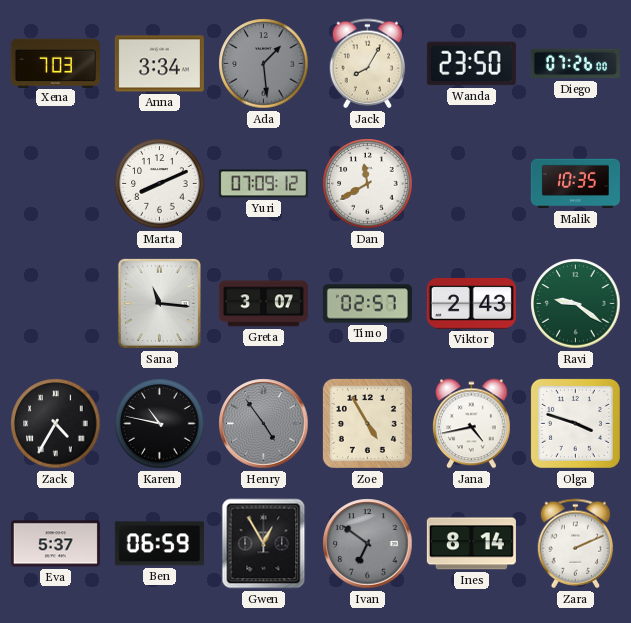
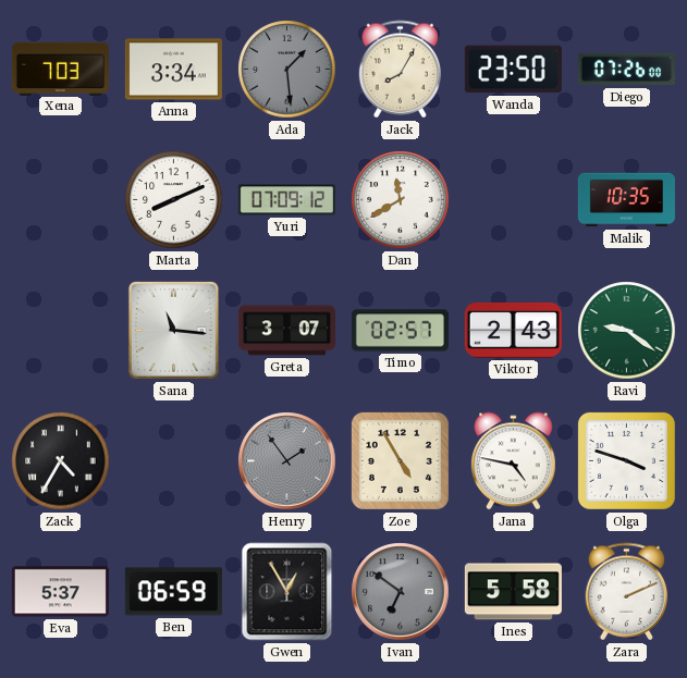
Karen: 10:47 -> none
Henry: 4:54 -> 1:54
Jana: 4:43 -> 4:47
Ines: 8:14 -> 5:58
